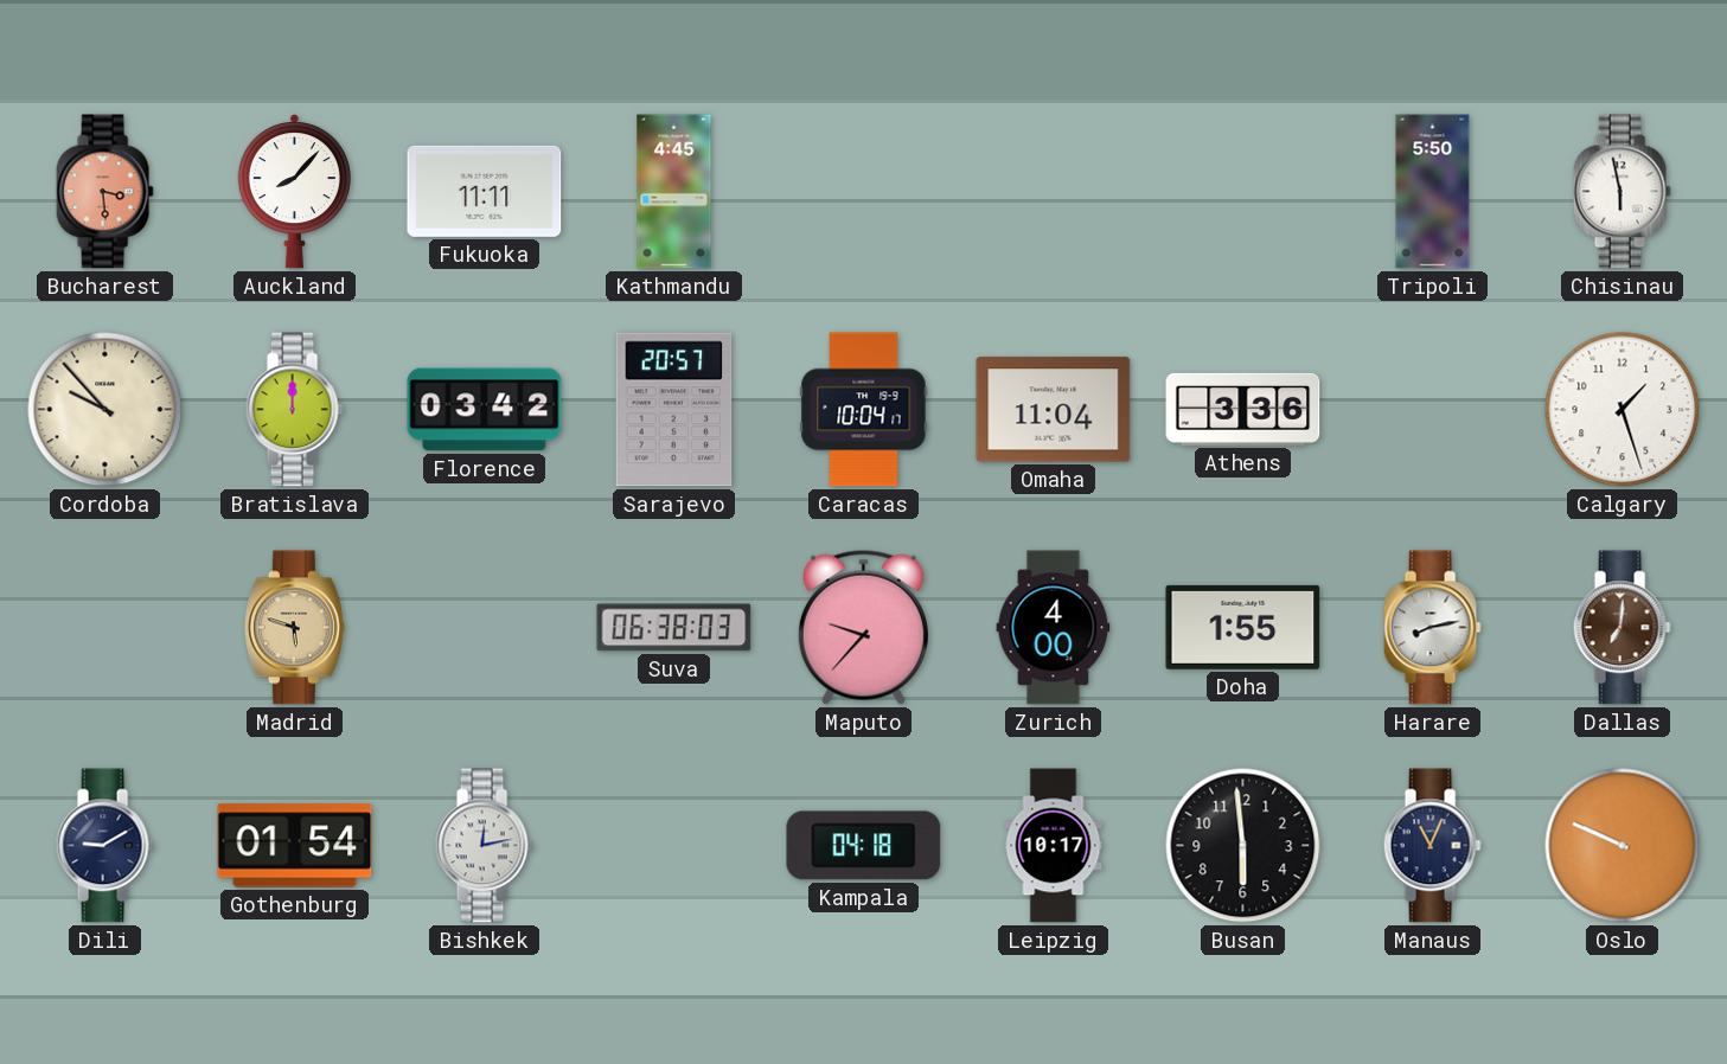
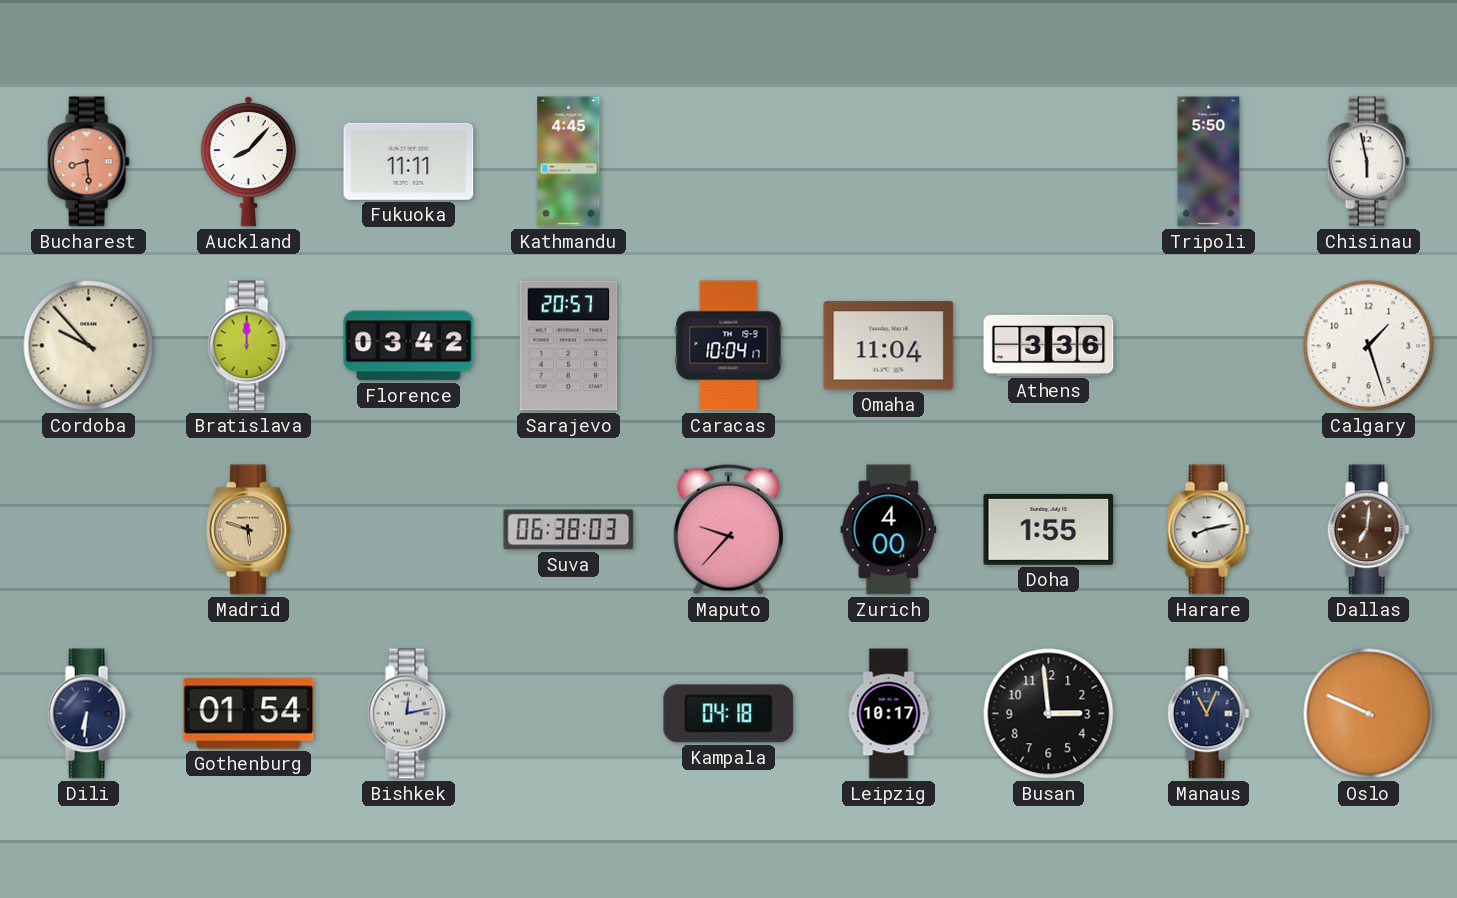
Bucharest: 3:29 -> 8:29
Dili: 9:10 -> 6:31
Busan: 5:59 -> 2:59
